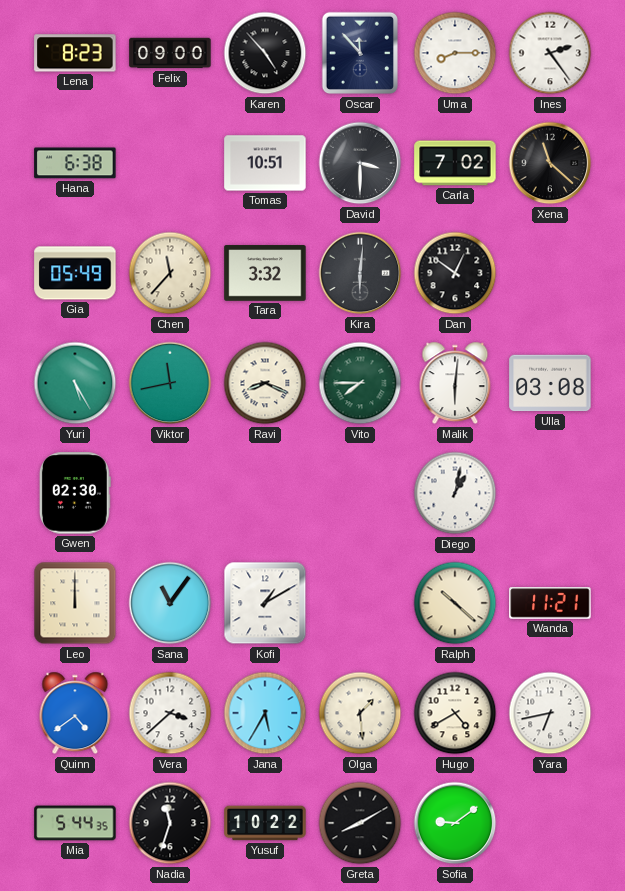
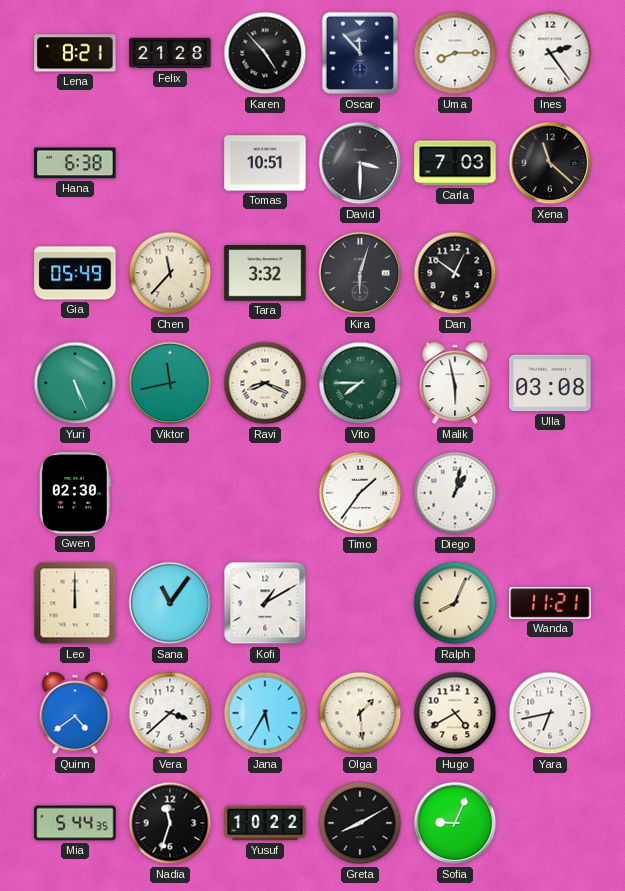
Lena: 8:23 -> 8:21
Felix: 09:00 -> 21:28
Carla: 7:02 -> 7:03
Kira: 6:01 -> 6:03
Yuri: 5:25 -> 5:26
Malik: 6:01 -> 5:58
Timo: none -> 1:36
Ralph: 10:22 -> 8:04
Sofia: 9:09 -> 9:04
